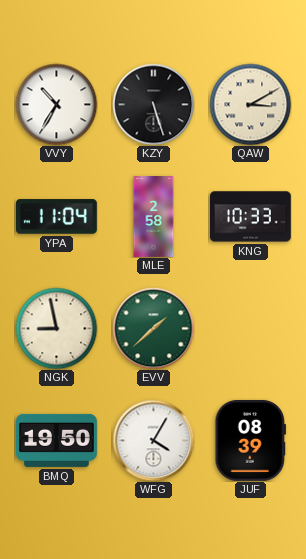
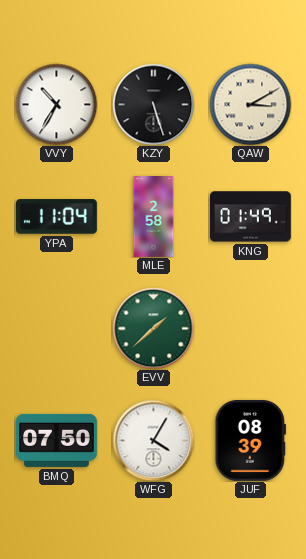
KNG: 10:33 -> 01:49
NGK: 8:58 -> none
BMQ: 19:50 -> 07:50
